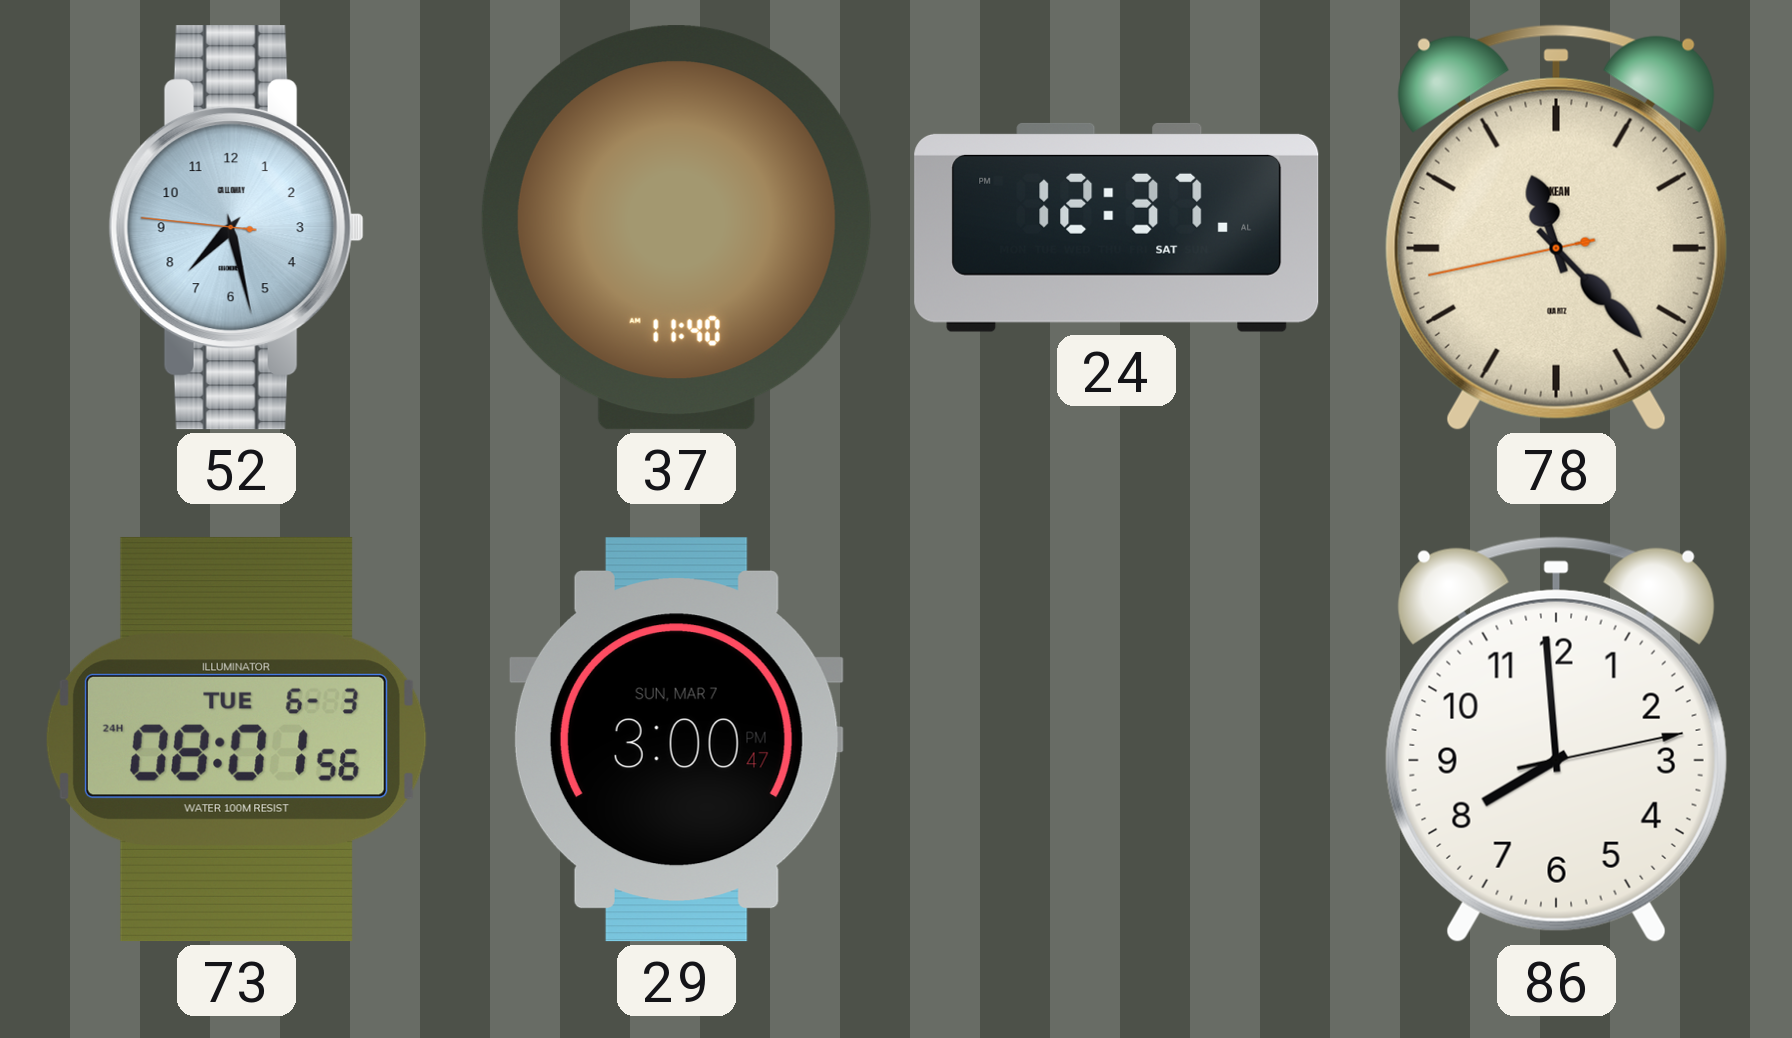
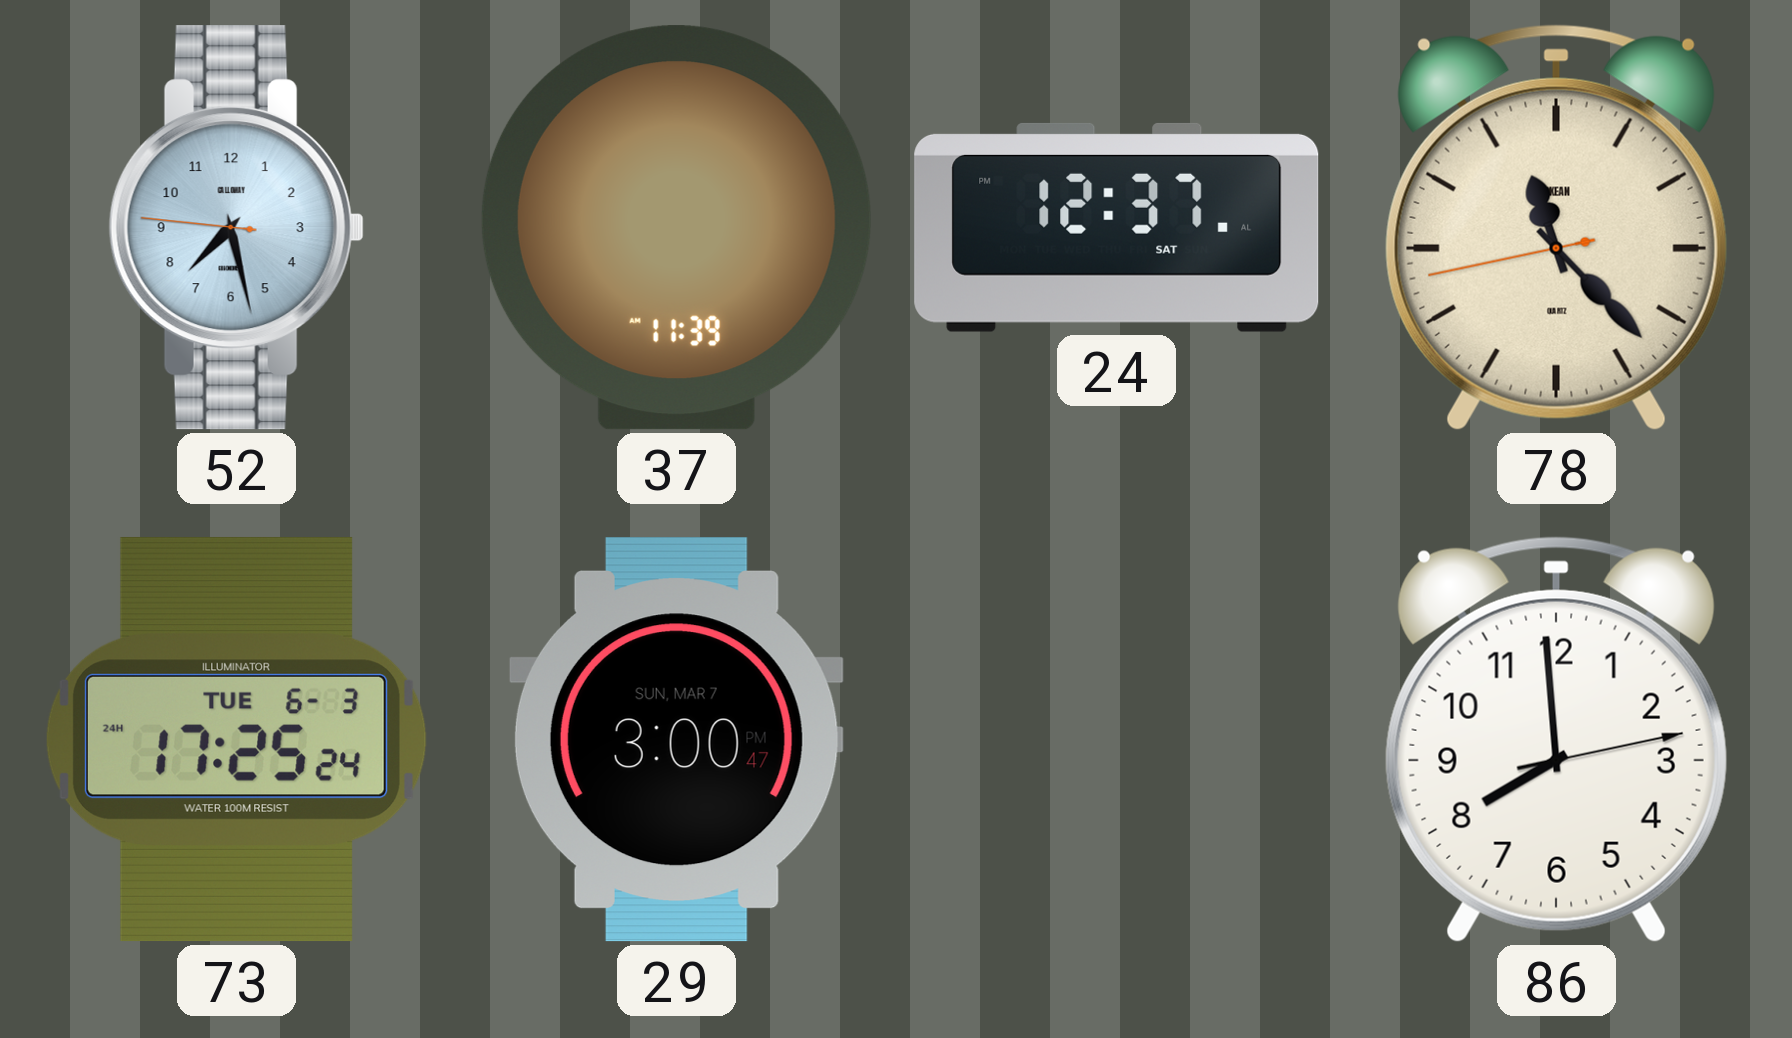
37: 11:40 -> 11:39
73: 08:01 -> 17:25
